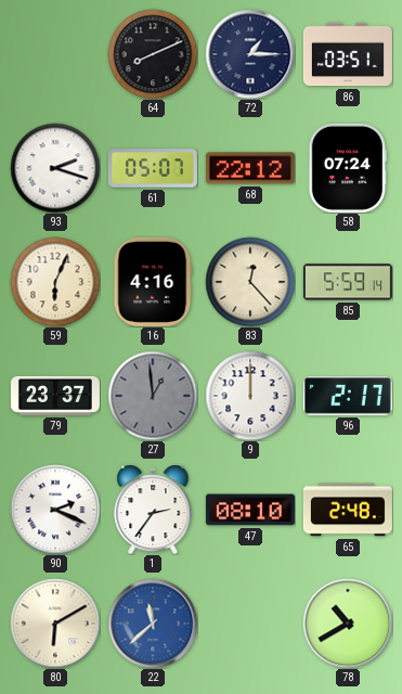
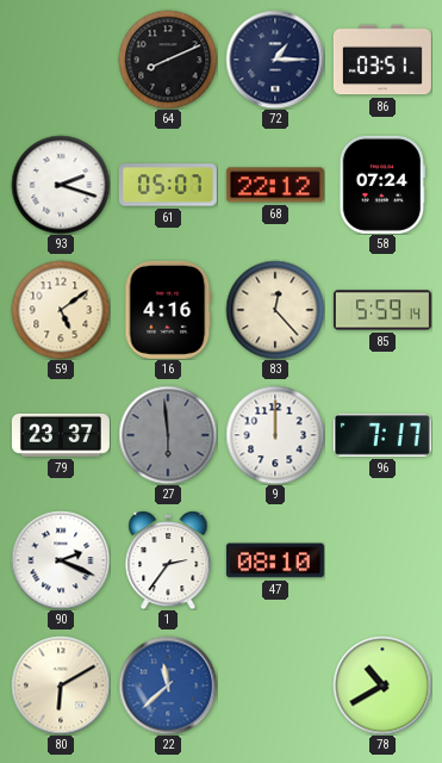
59: 6:04 -> 5:09
27: 12:59 -> 5:59
96: 2:17 -> 7:17
65: 2:48 -> none
